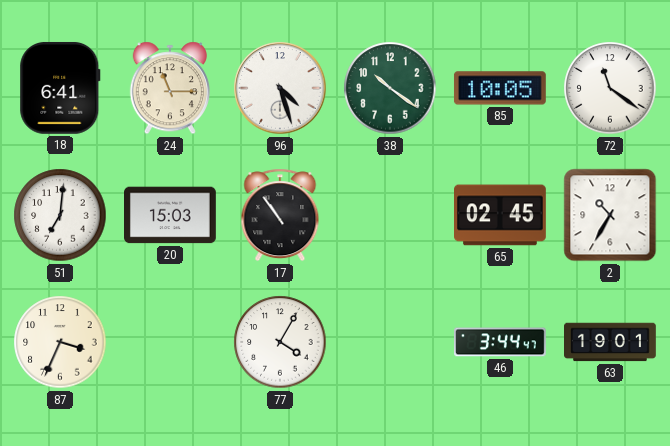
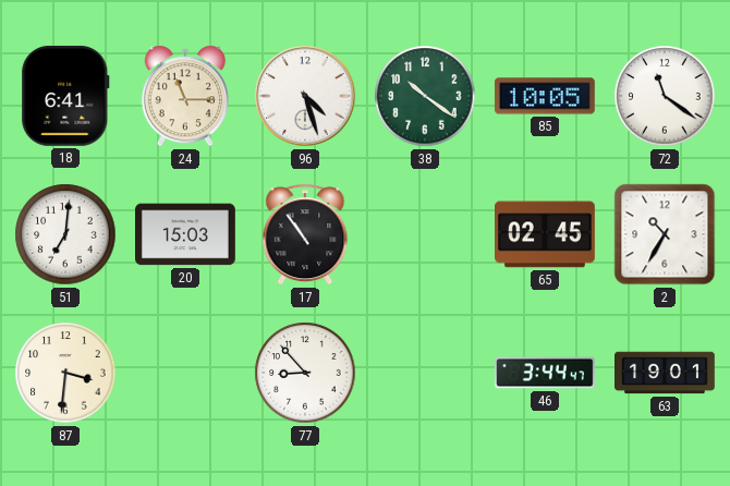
87: 3:34 -> 3:31
77: 4:05 -> 8:53
